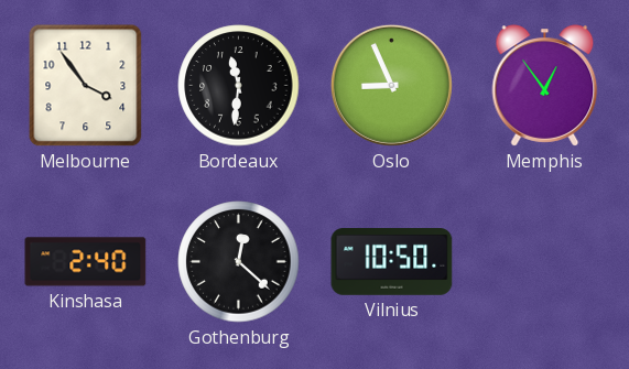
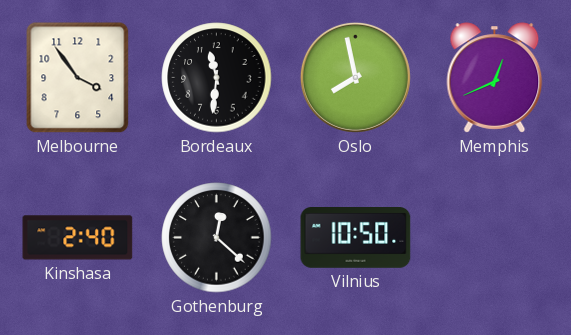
Oslo: 8:56 -> 7:58
Memphis: 12:54 -> 12:41
